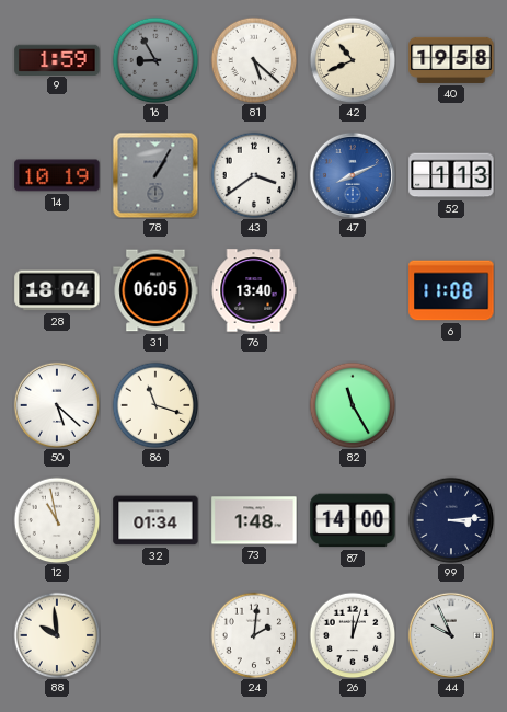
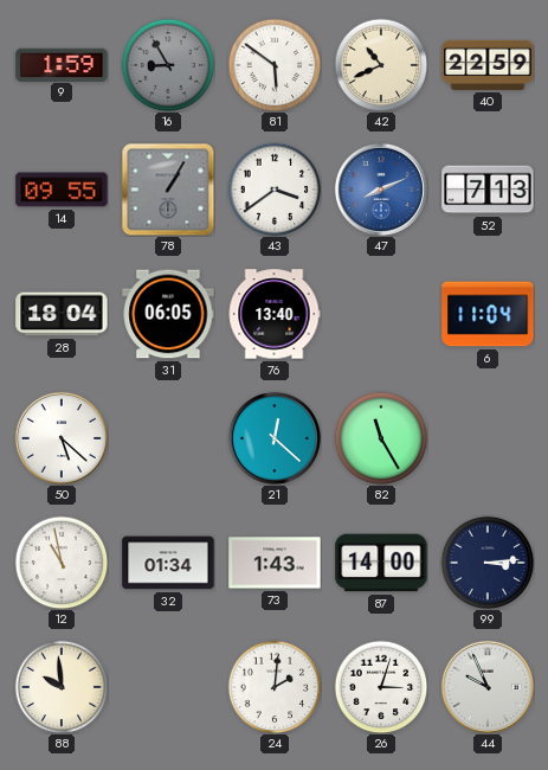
81: 5:22 -> 5:51
40: 19:58 -> 22:59
14: 10:19 -> 09:55
52: 1:13 -> 7:13
6: 11:08 -> 11:04
86: 11:18 -> none
21: none -> 12:22
73: 1:48 -> 1:43
26: 12:03 -> 3:03
